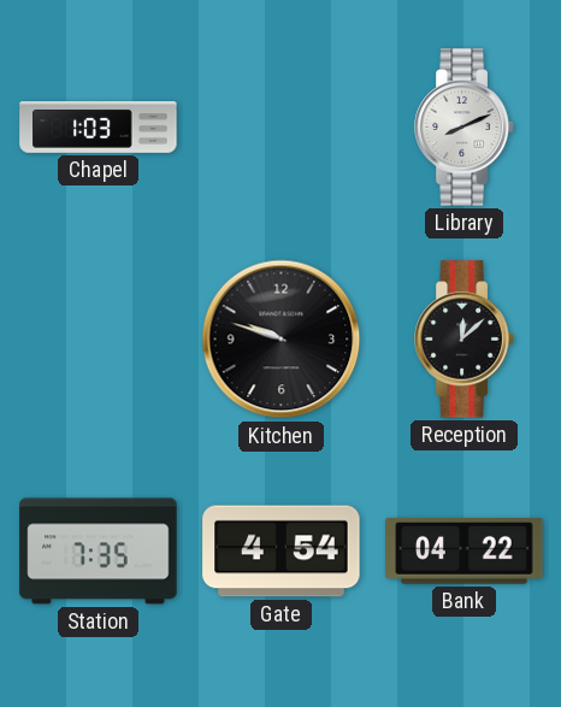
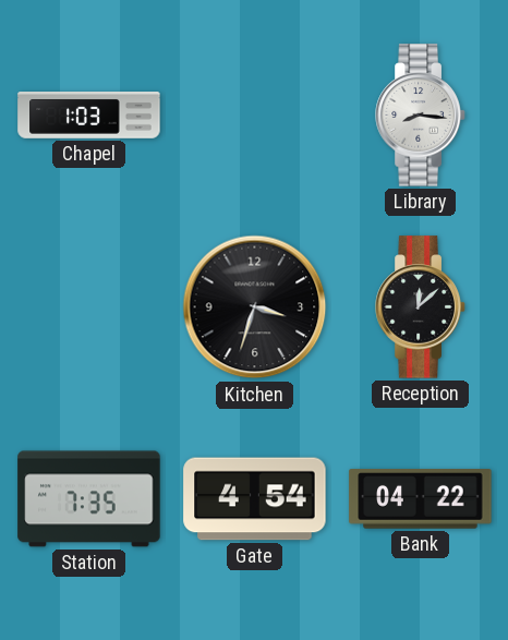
Library: 8:11 -> 8:16
Kitchen: 9:48 -> 3:33
